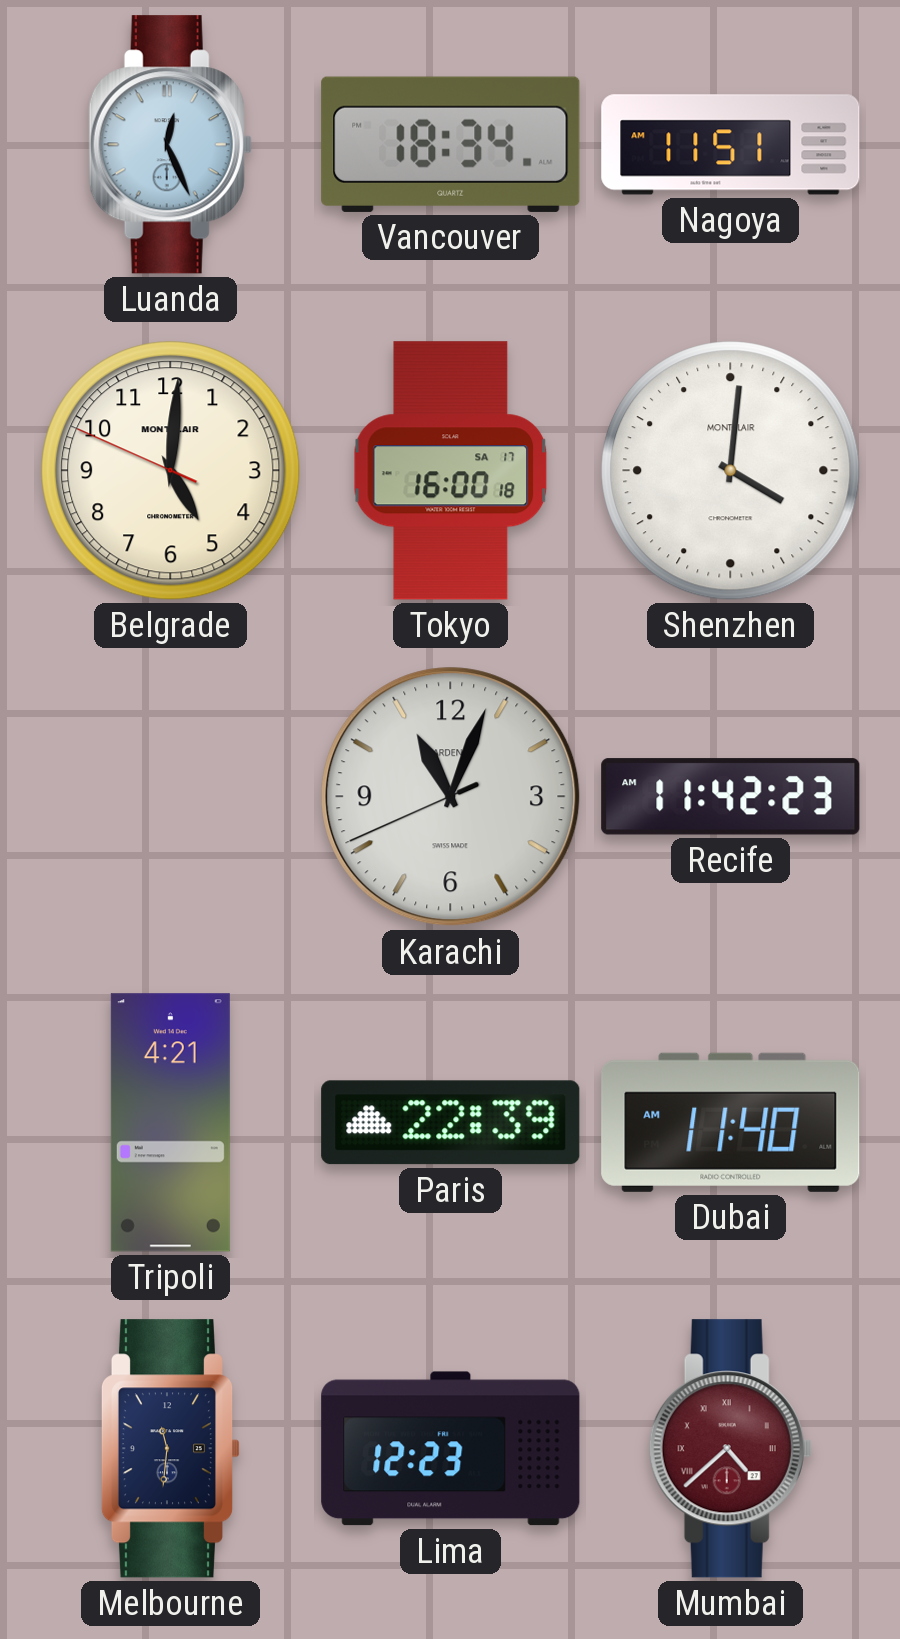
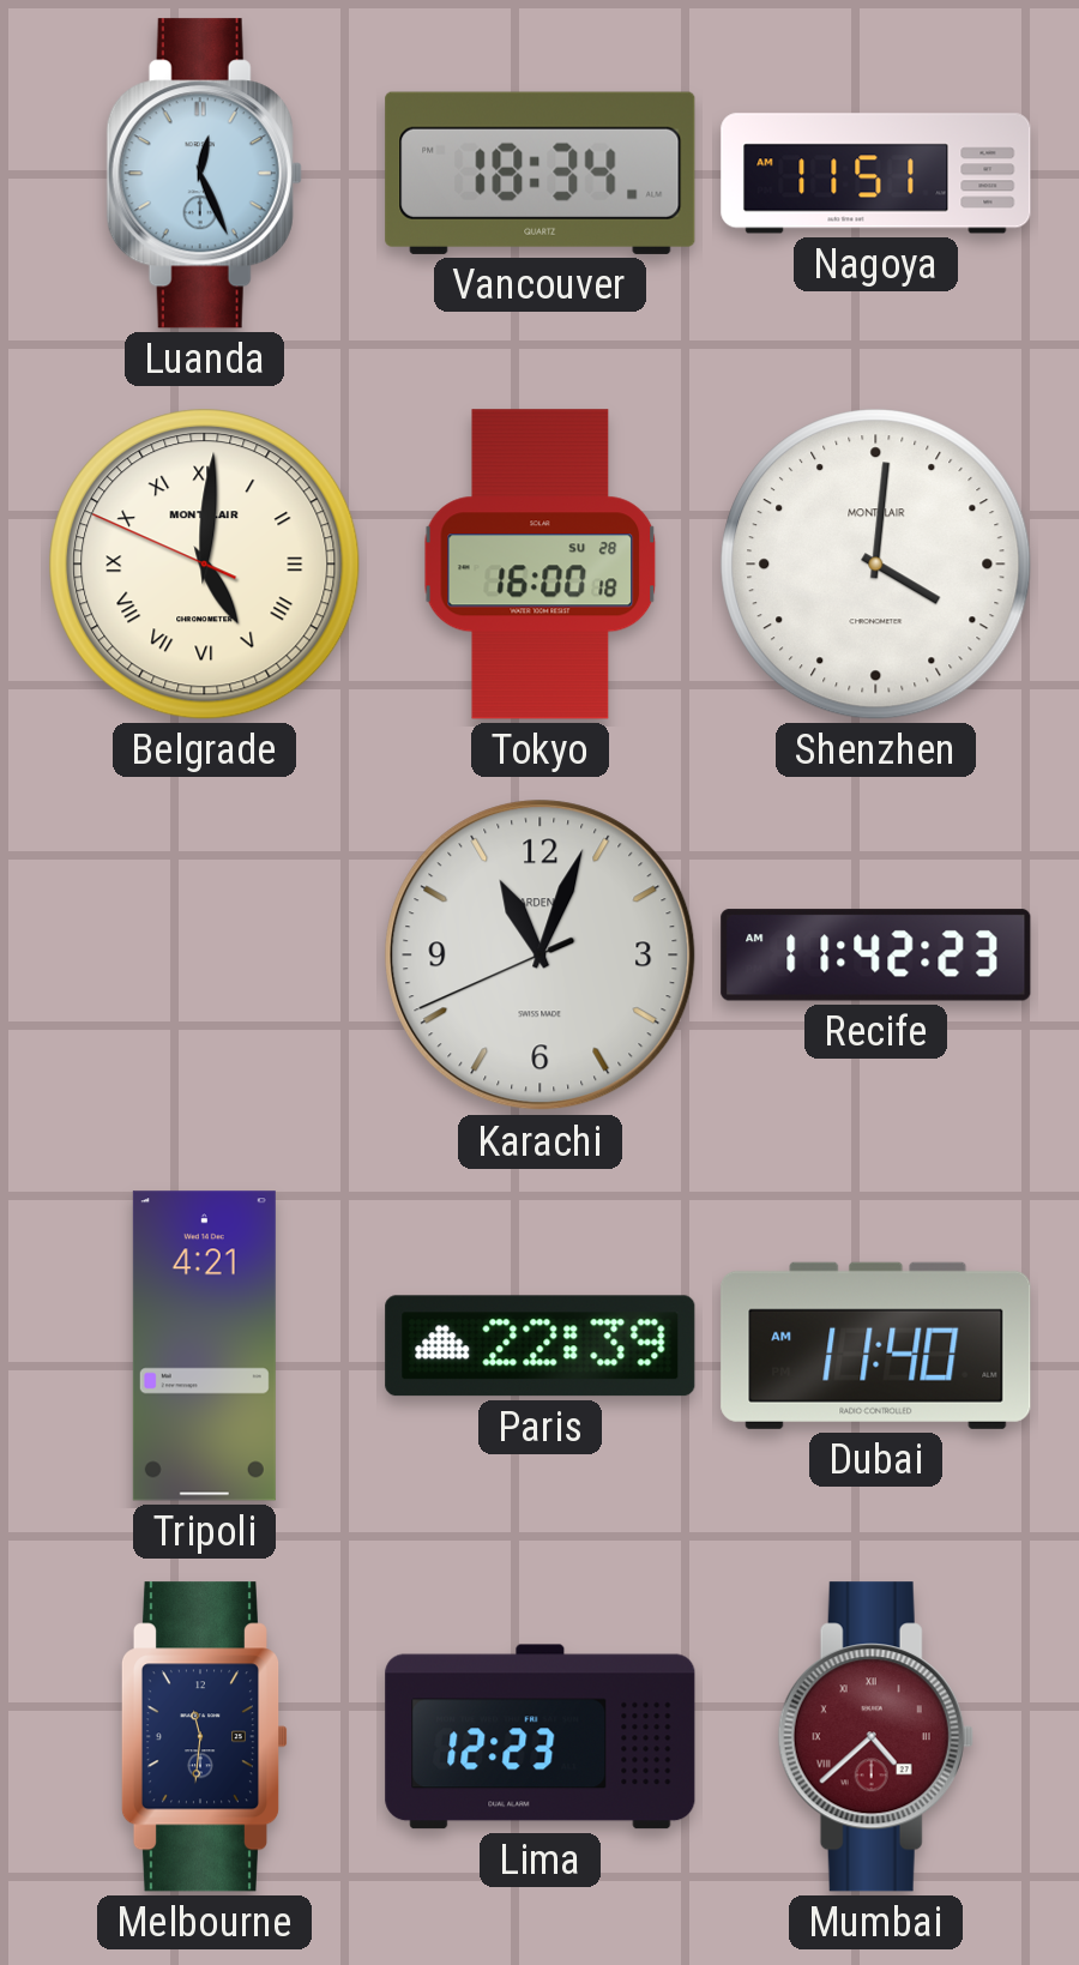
Belgrade numerals: Arabic -> Roman
Tokyo date: SA 17 -> SU 28
